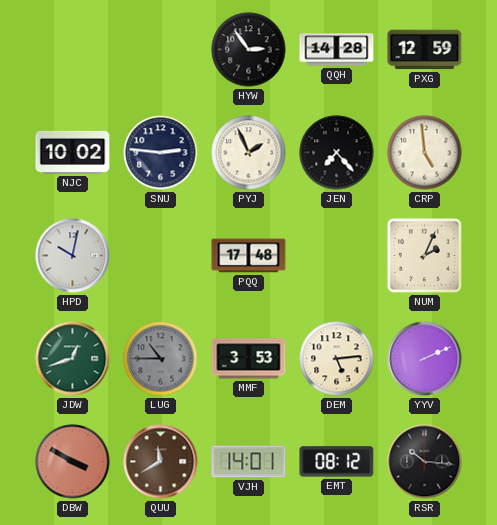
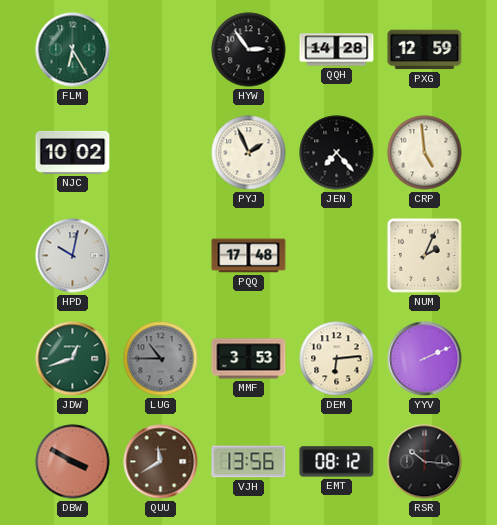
FLM: none -> 6:25
SNU: 2:46 -> none
DEM: 5:14 -> 6:14
VJH: 14:01 -> 13:56
